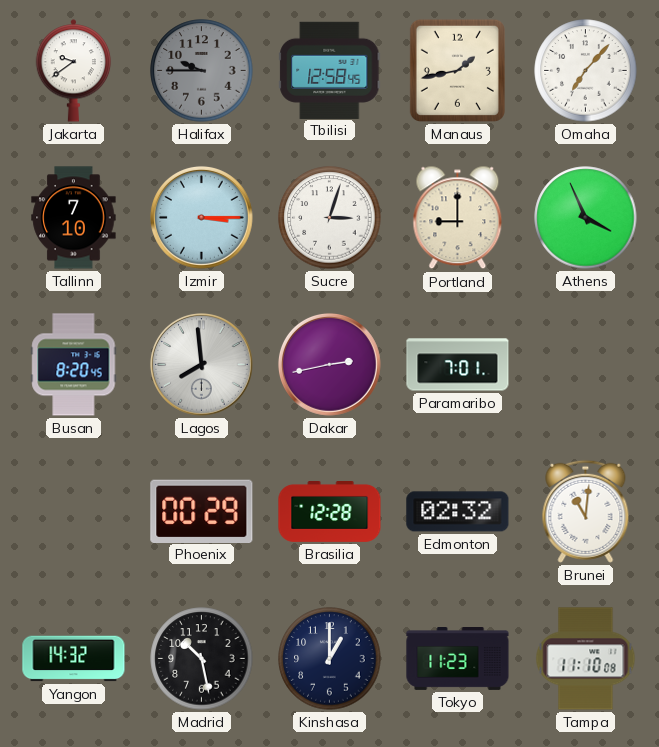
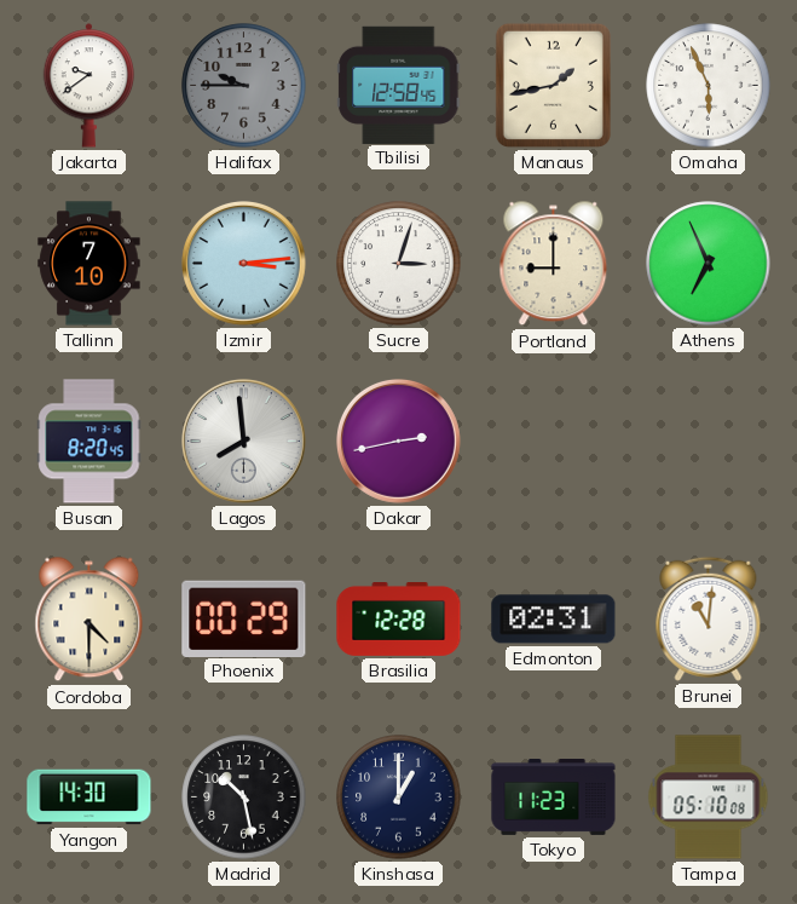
Omaha: 7:07 -> 5:56
Izmir: 3:15 -> 3:14
Athens: 3:56 -> 6:56
Paramaribo: 7:01 -> none
Cordoba: none -> 4:30
Edmonton: 02:32 -> 02:31
Yangon: 14:32 -> 14:30
Tampa: 11:10 -> 05:10
